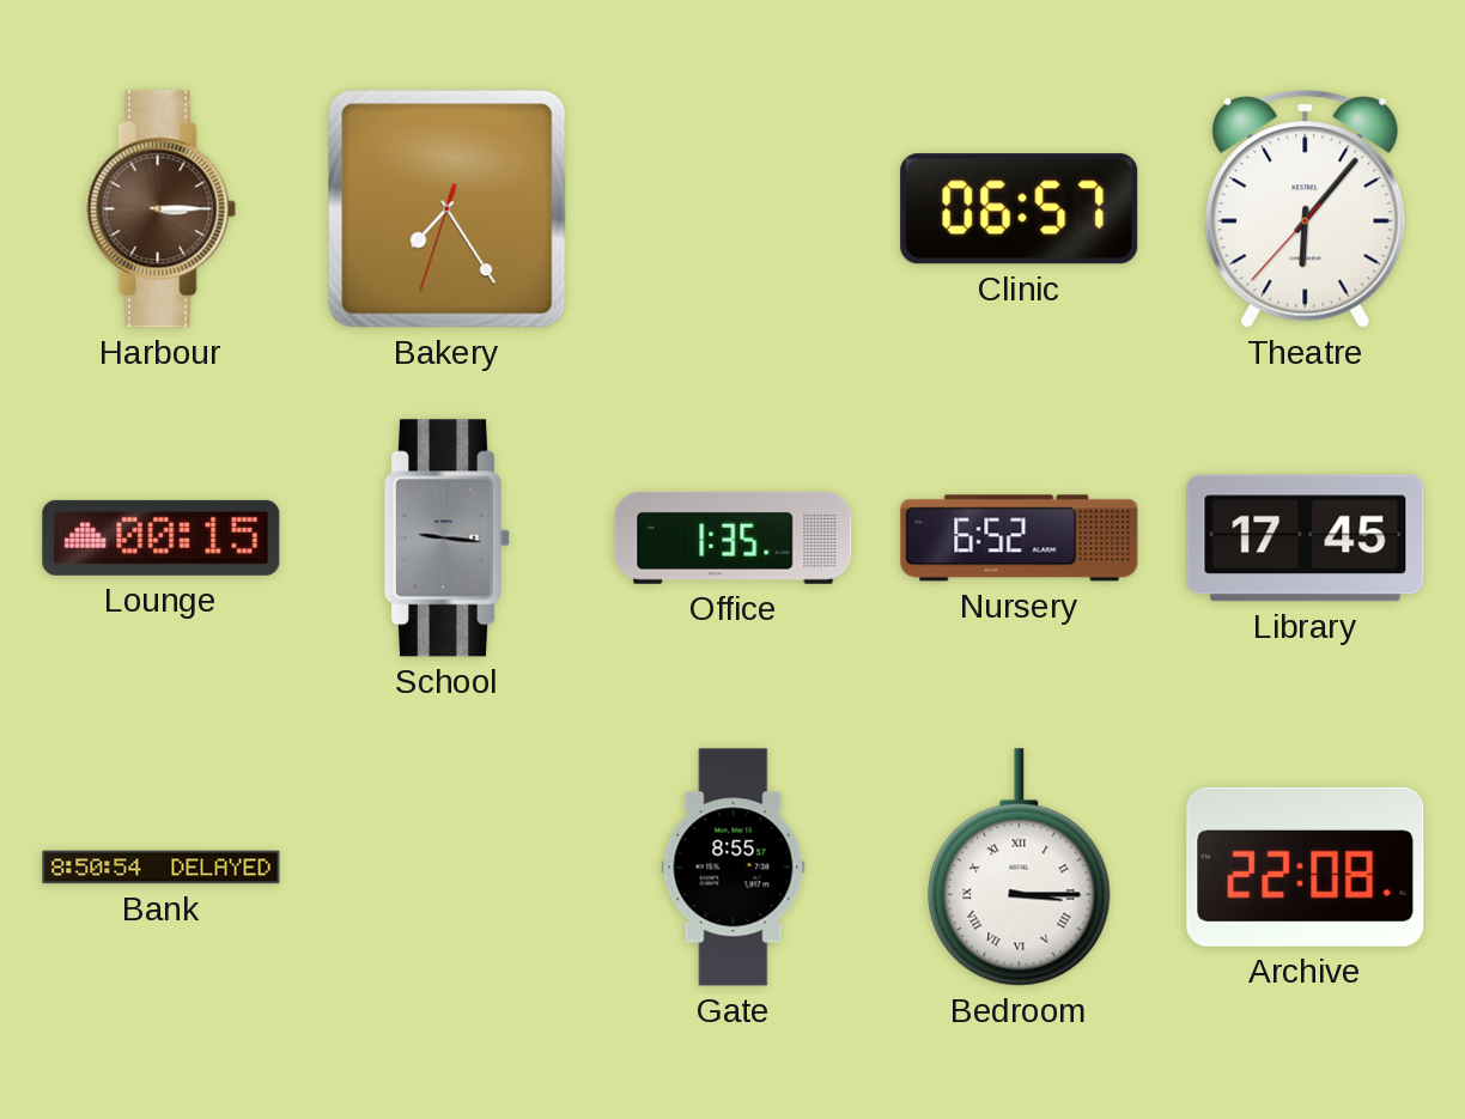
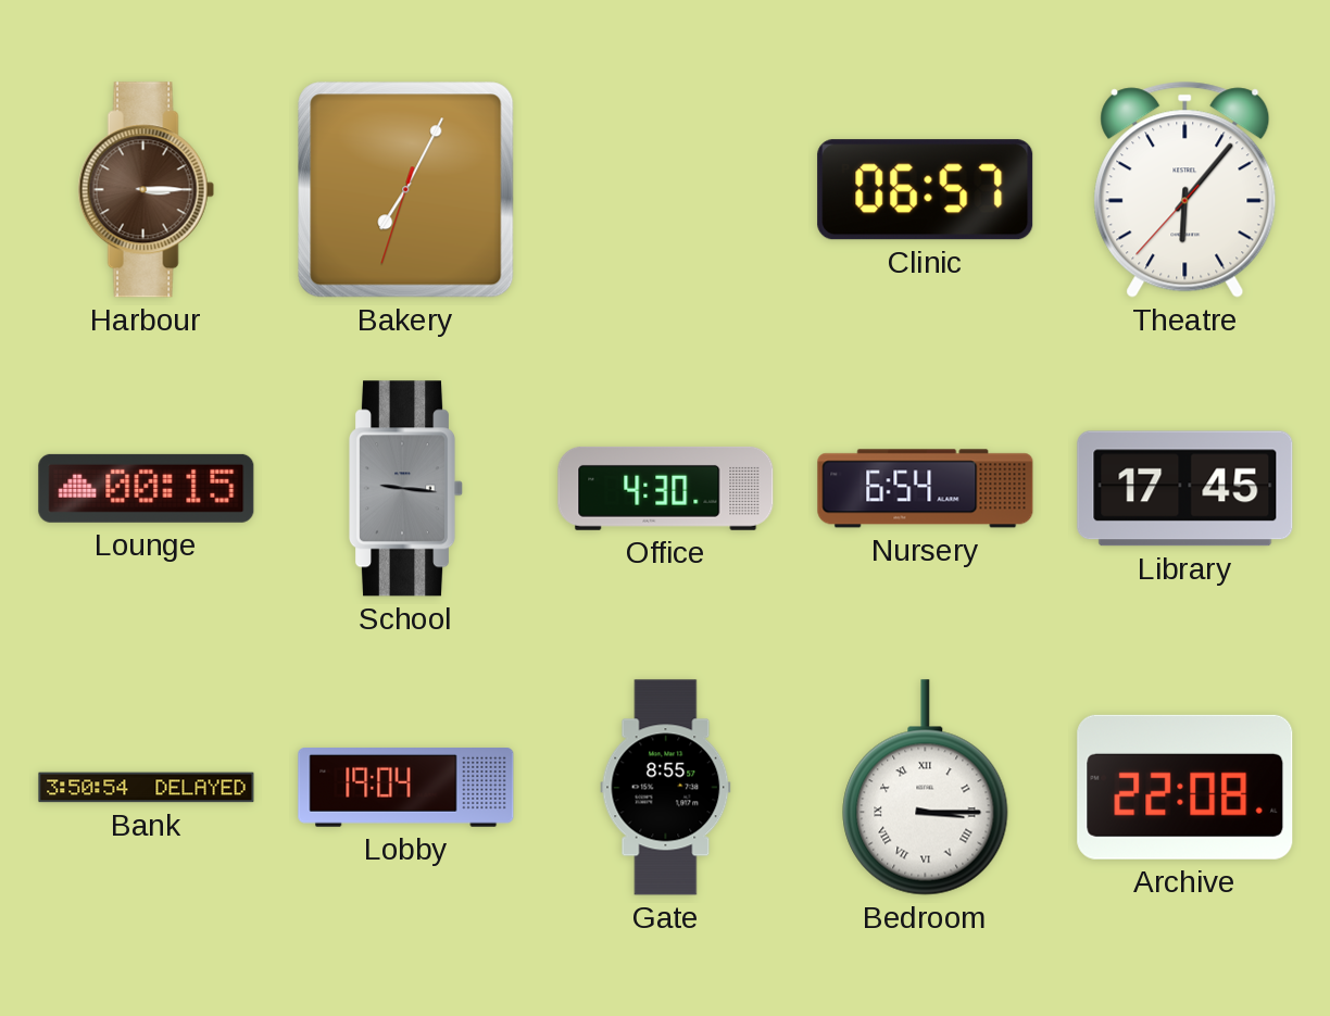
Bakery: 7:24 -> 7:04
Office: 1:35 -> 4:30
Nursery: 6:52 -> 6:54
Bank: 8:50 -> 3:50
Lobby: none -> 19:04
